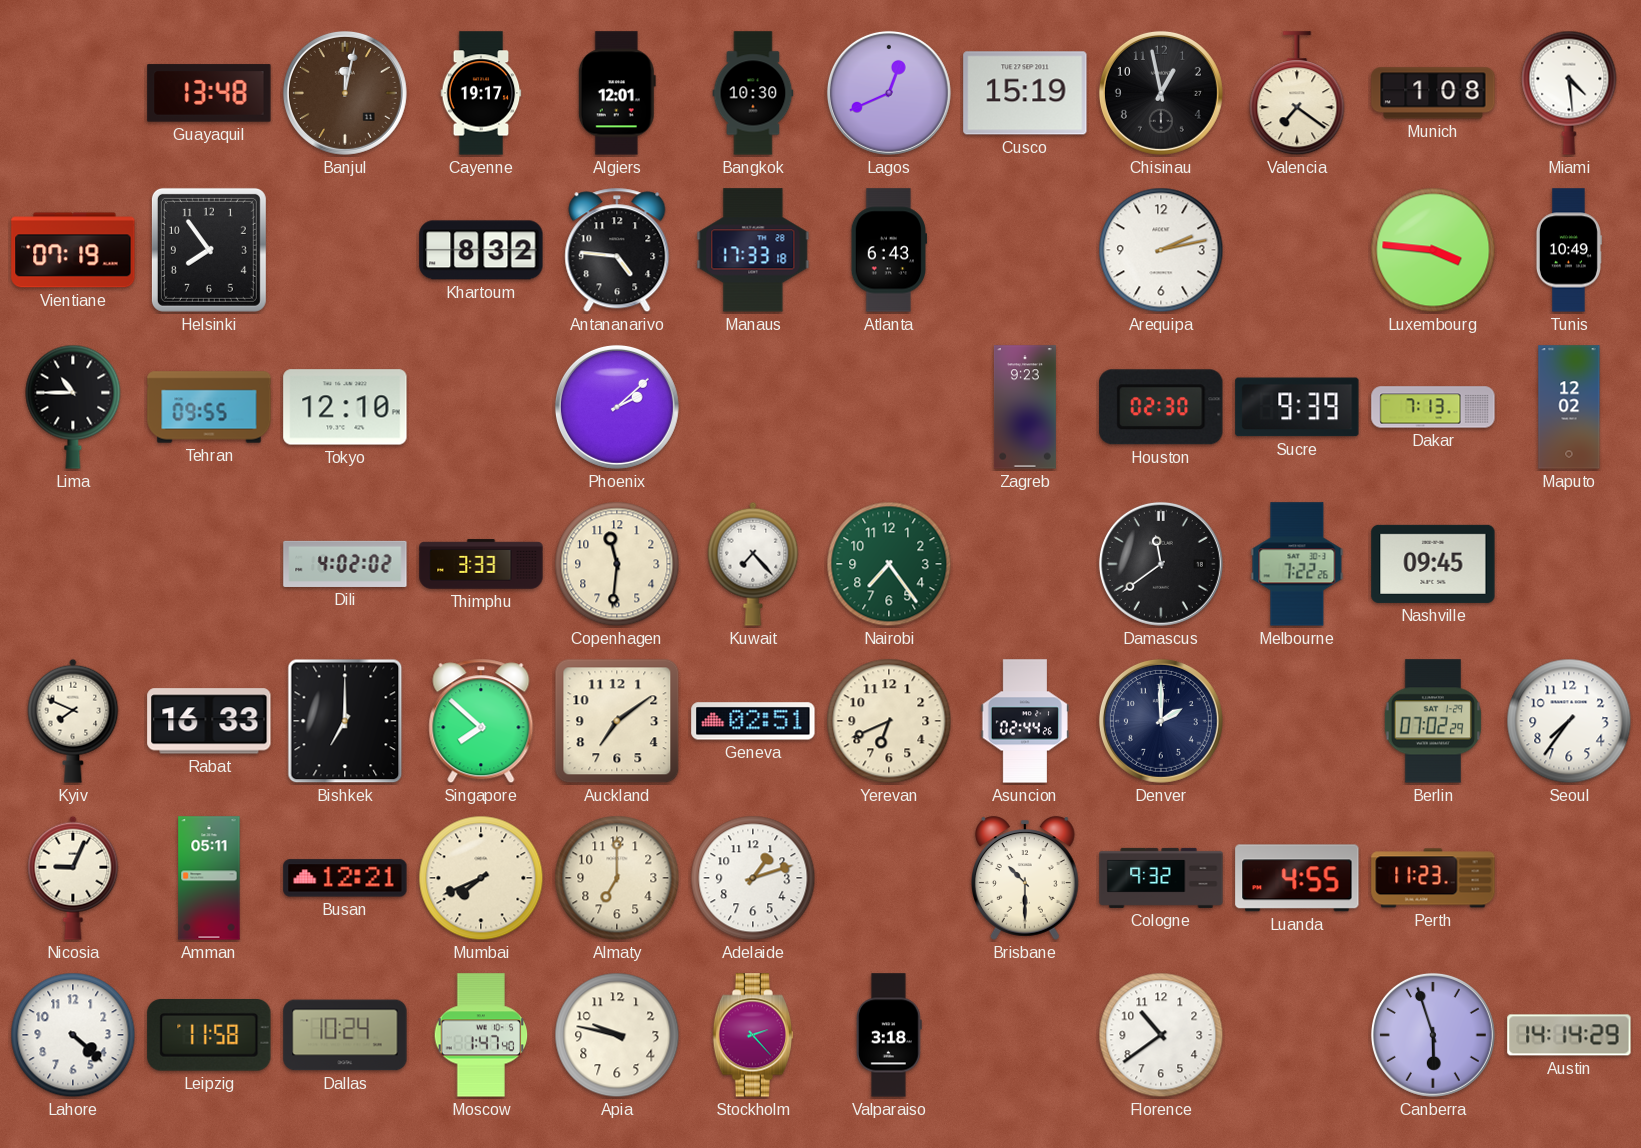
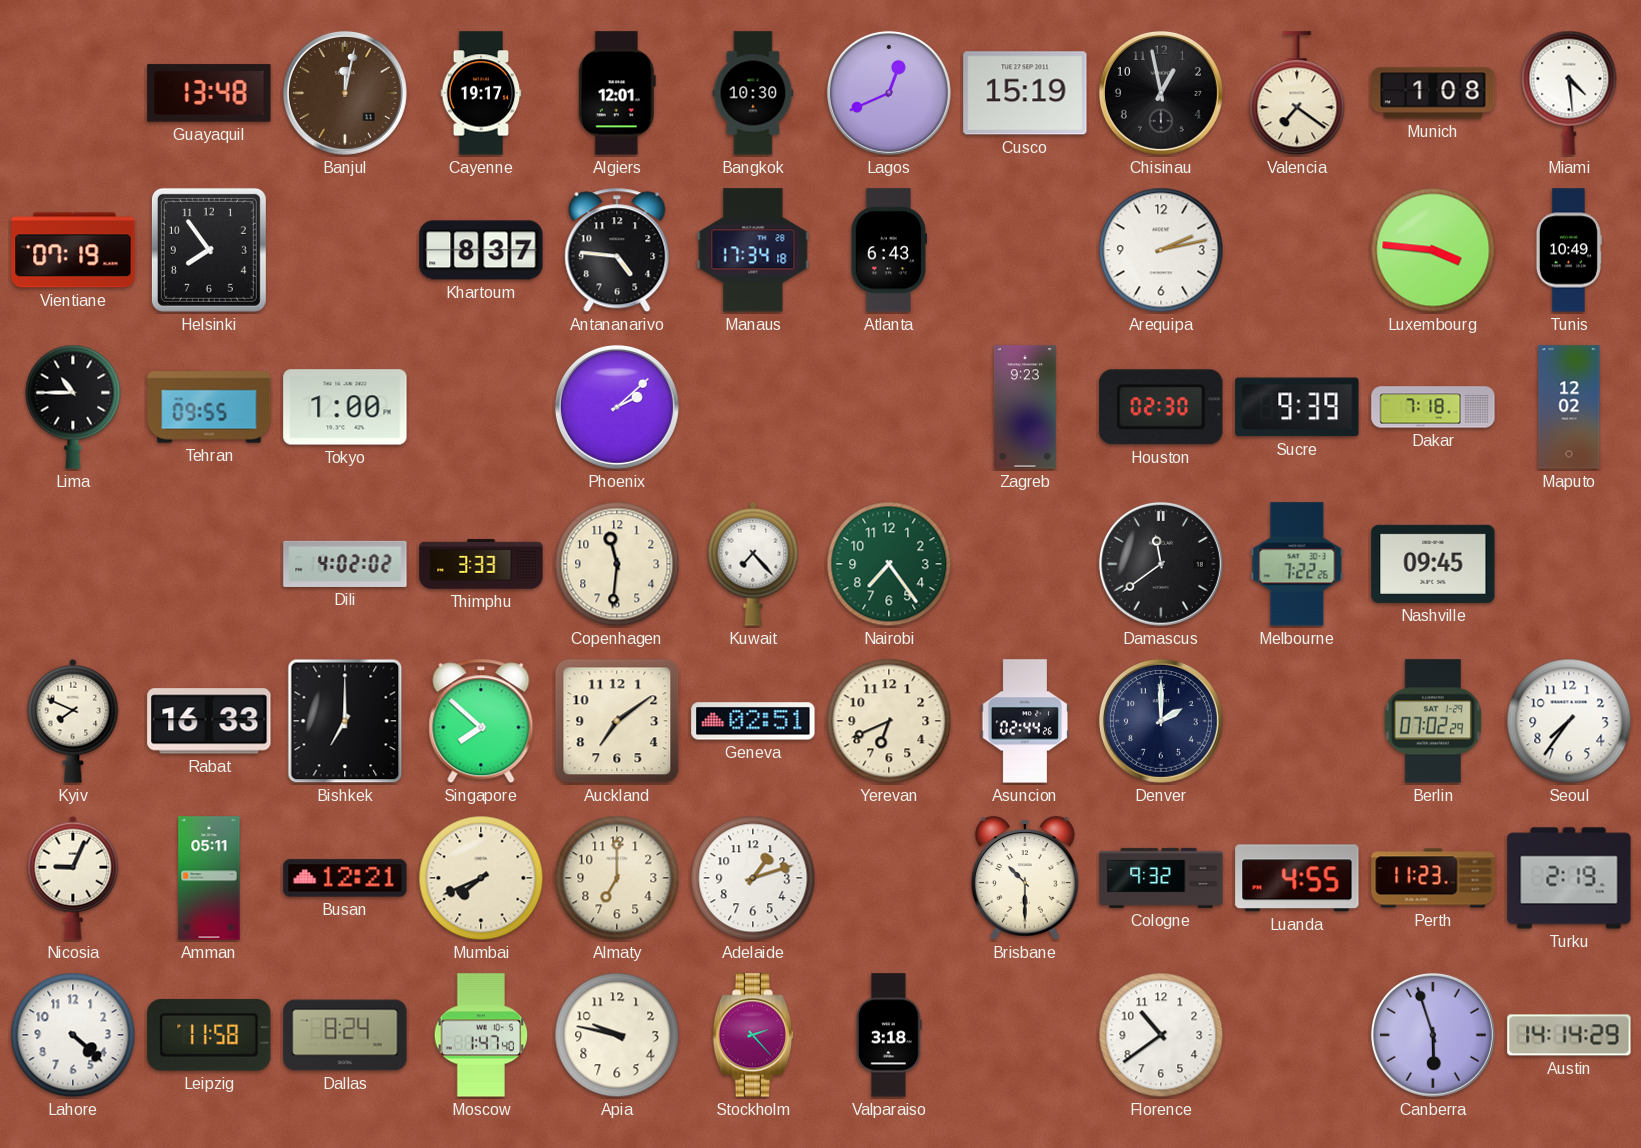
Khartoum: 8:32 -> 8:37
Manaus: 17:33 -> 17:34
Tokyo: 12:10 -> 1:00
Dakar: 7:13 -> 7:18
Turku: none -> 2:19
Dallas: 10:24 -> 8:24
